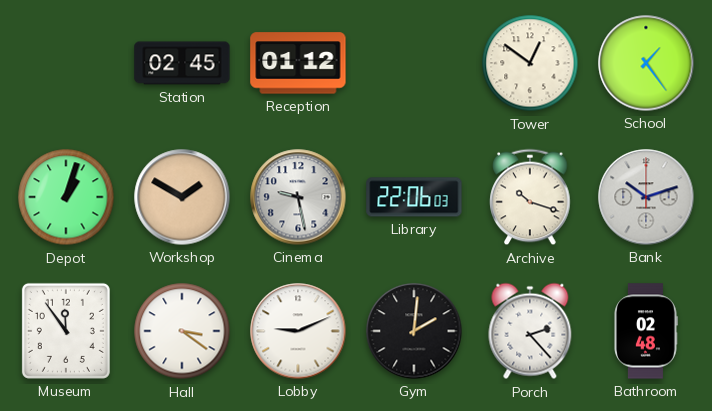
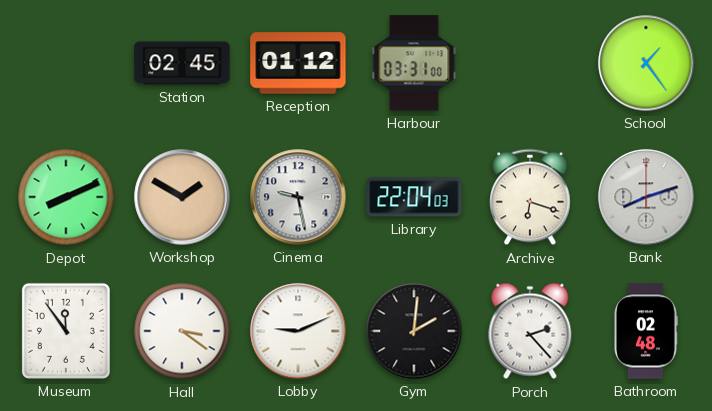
Harbour: none -> 03:31
Tower: 12:51 -> none
Depot: 1:03 -> 8:11
Library: 22:06 -> 22:04
Archive: 10:18 -> 6:18
Bank: 10:12 -> 8:12
